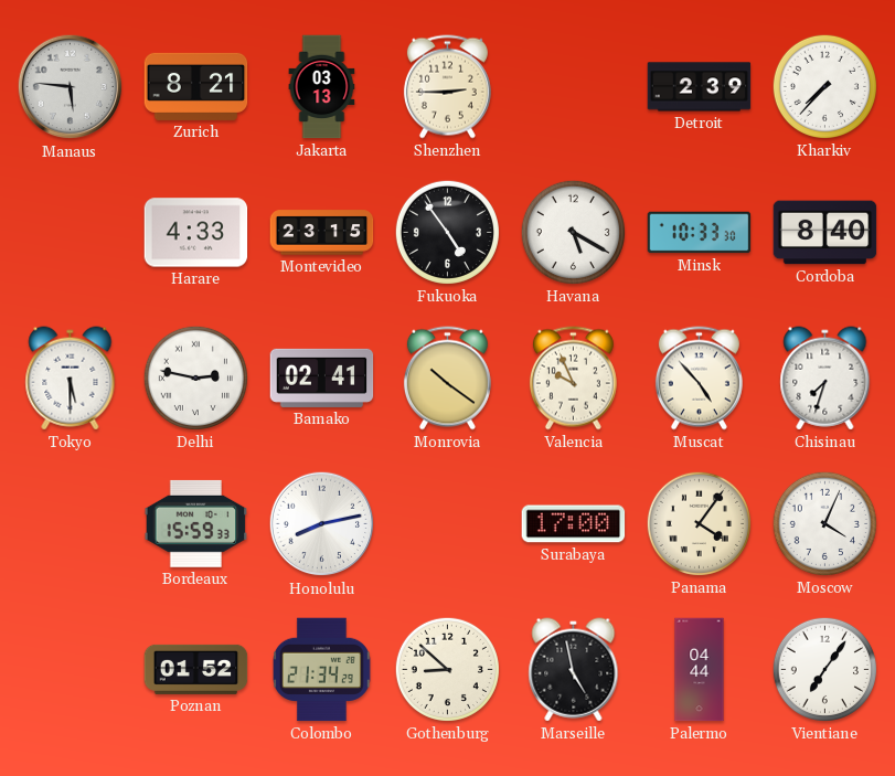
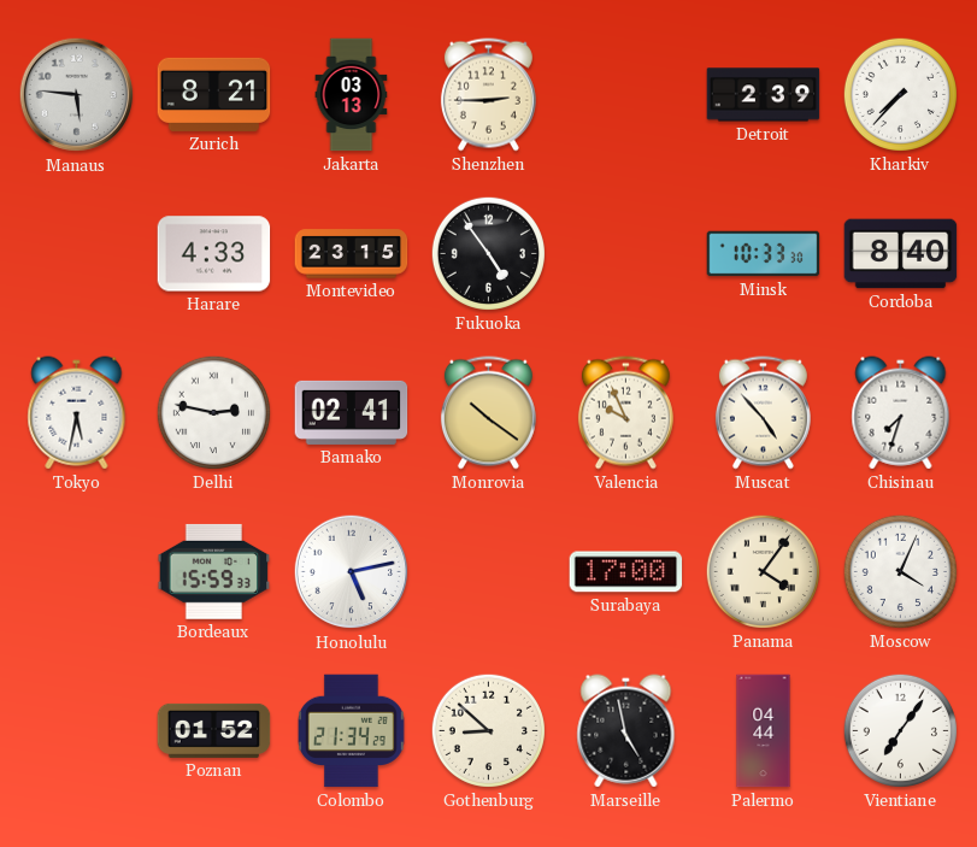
Havana: 5:20 -> none
Tokyo: 5:30 -> 5:32
Honolulu: 8:13 -> 5:13
